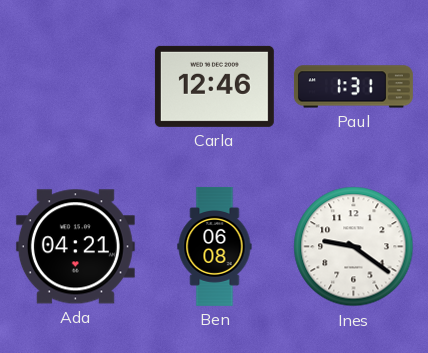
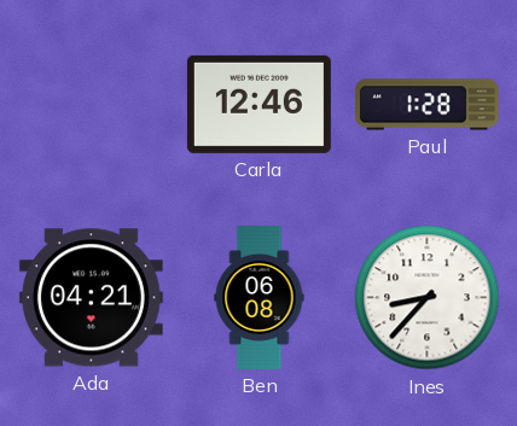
Paul: 1:31 -> 1:28
Ines: 9:21 -> 8:37
